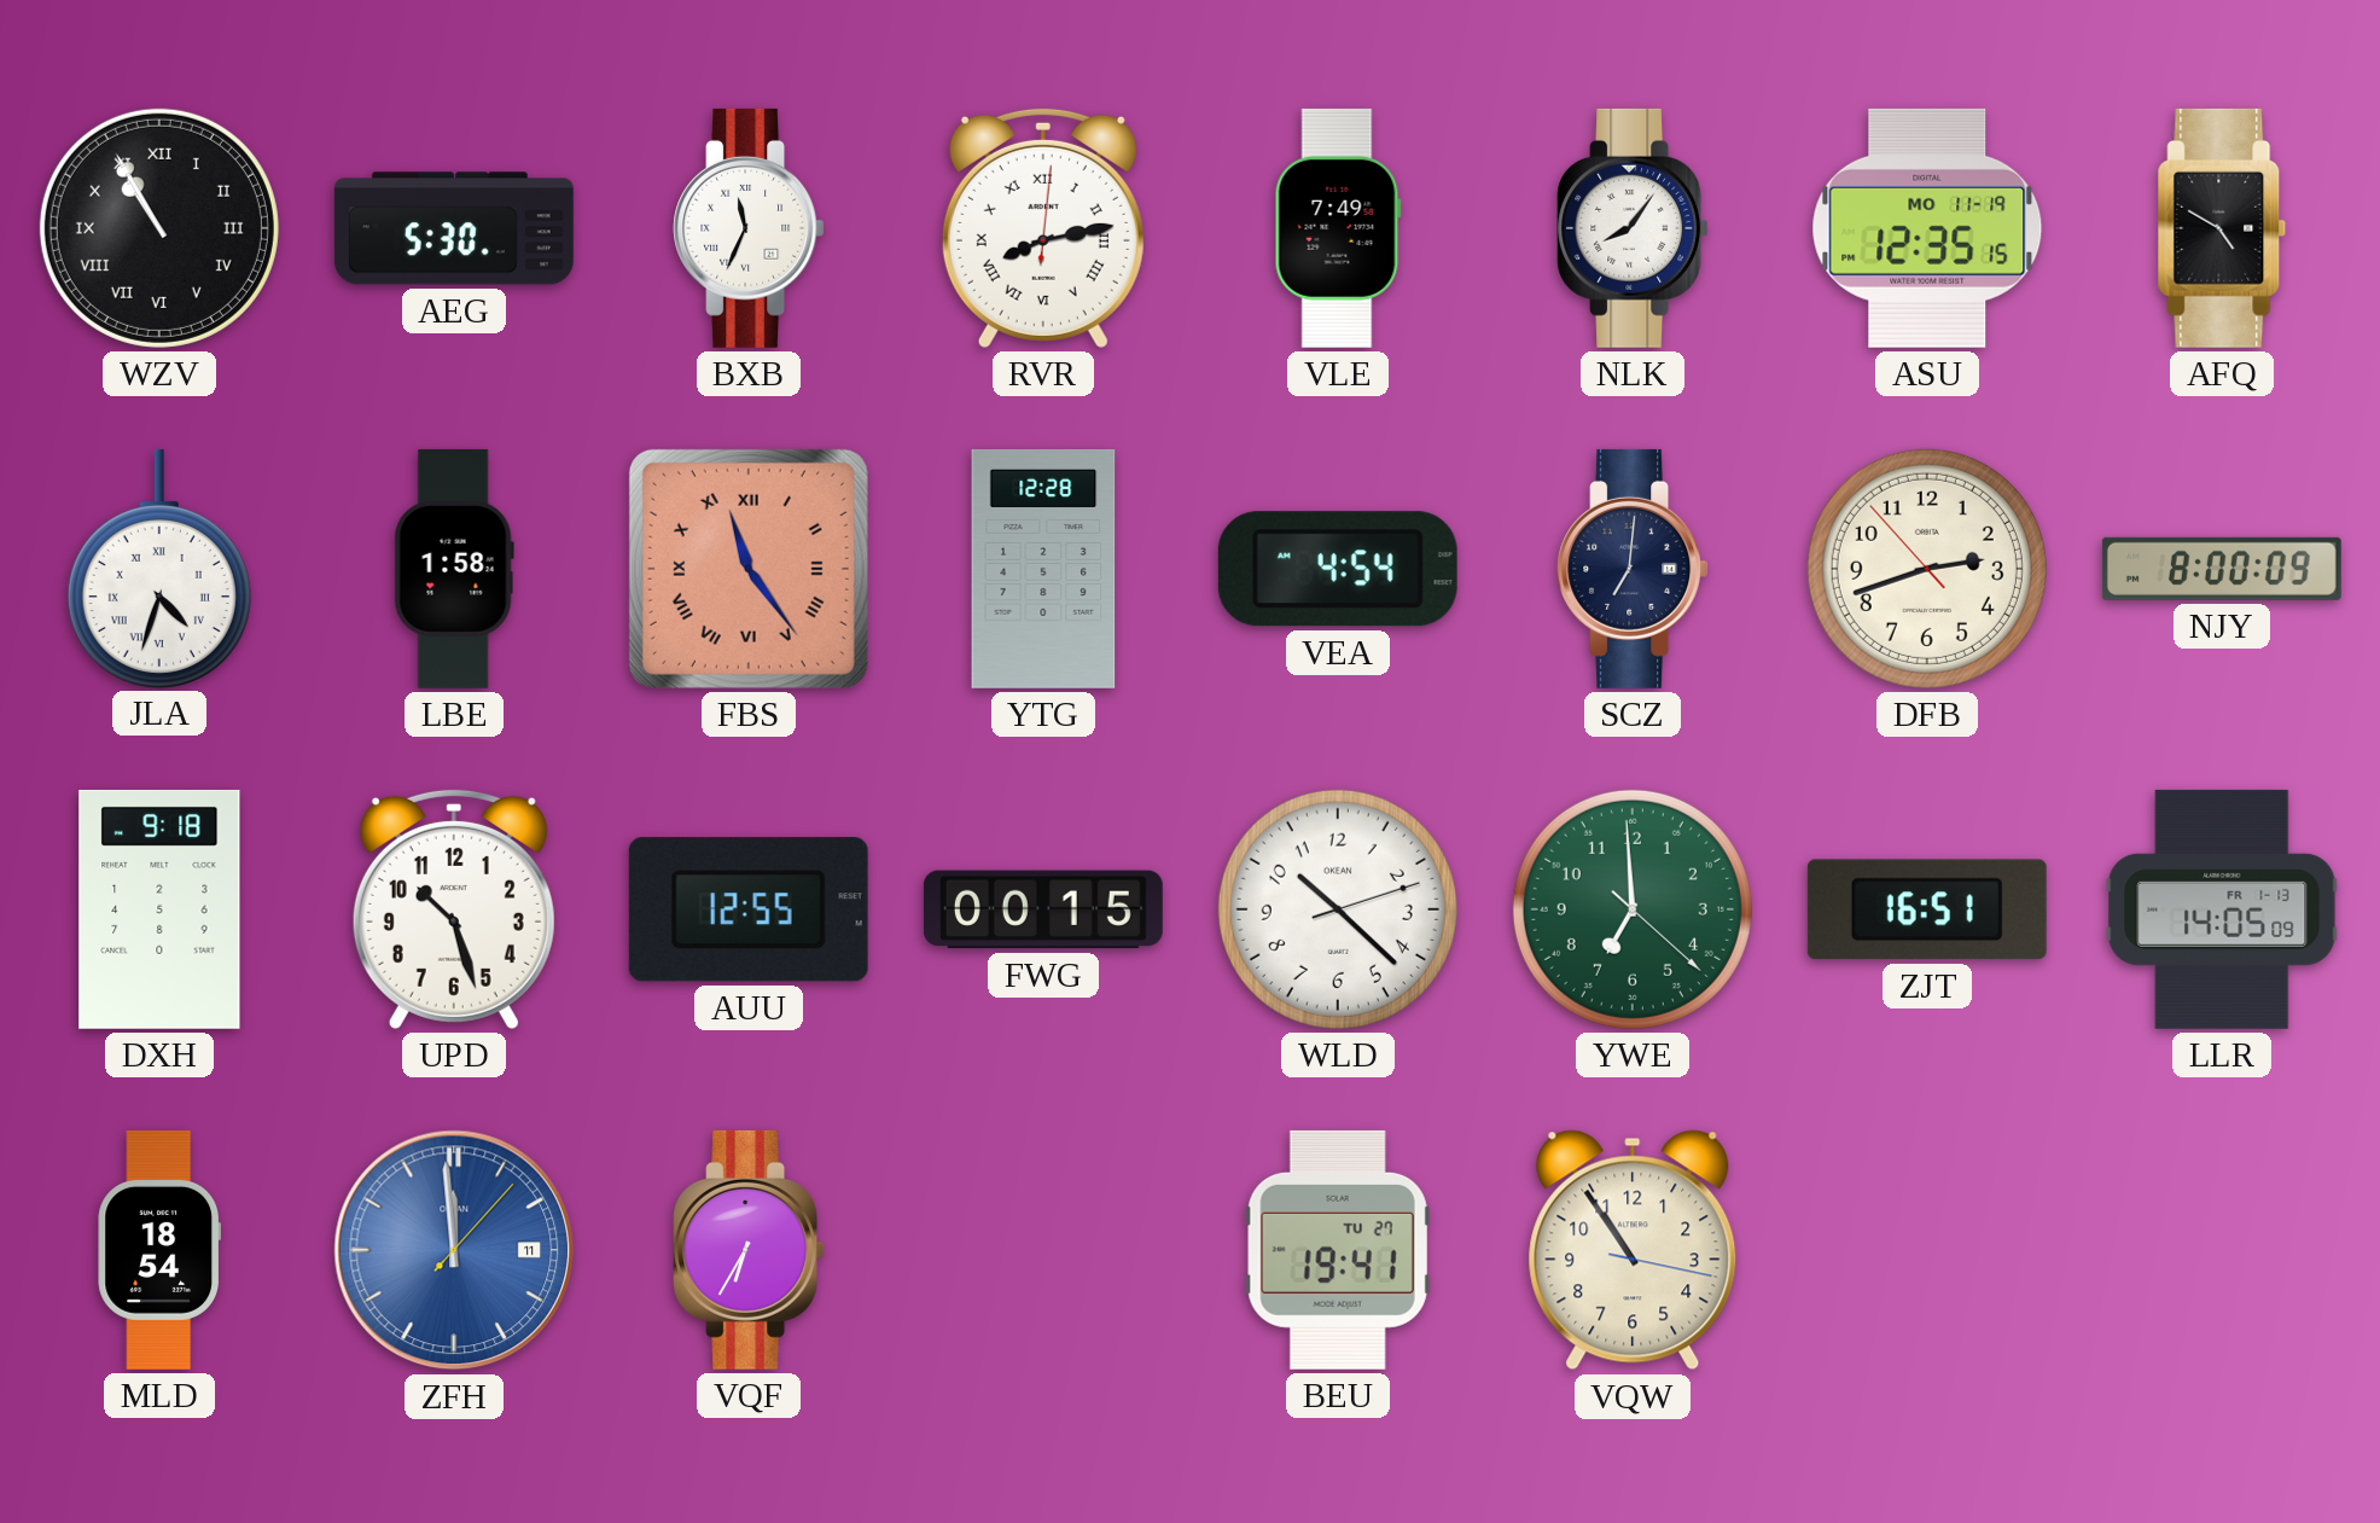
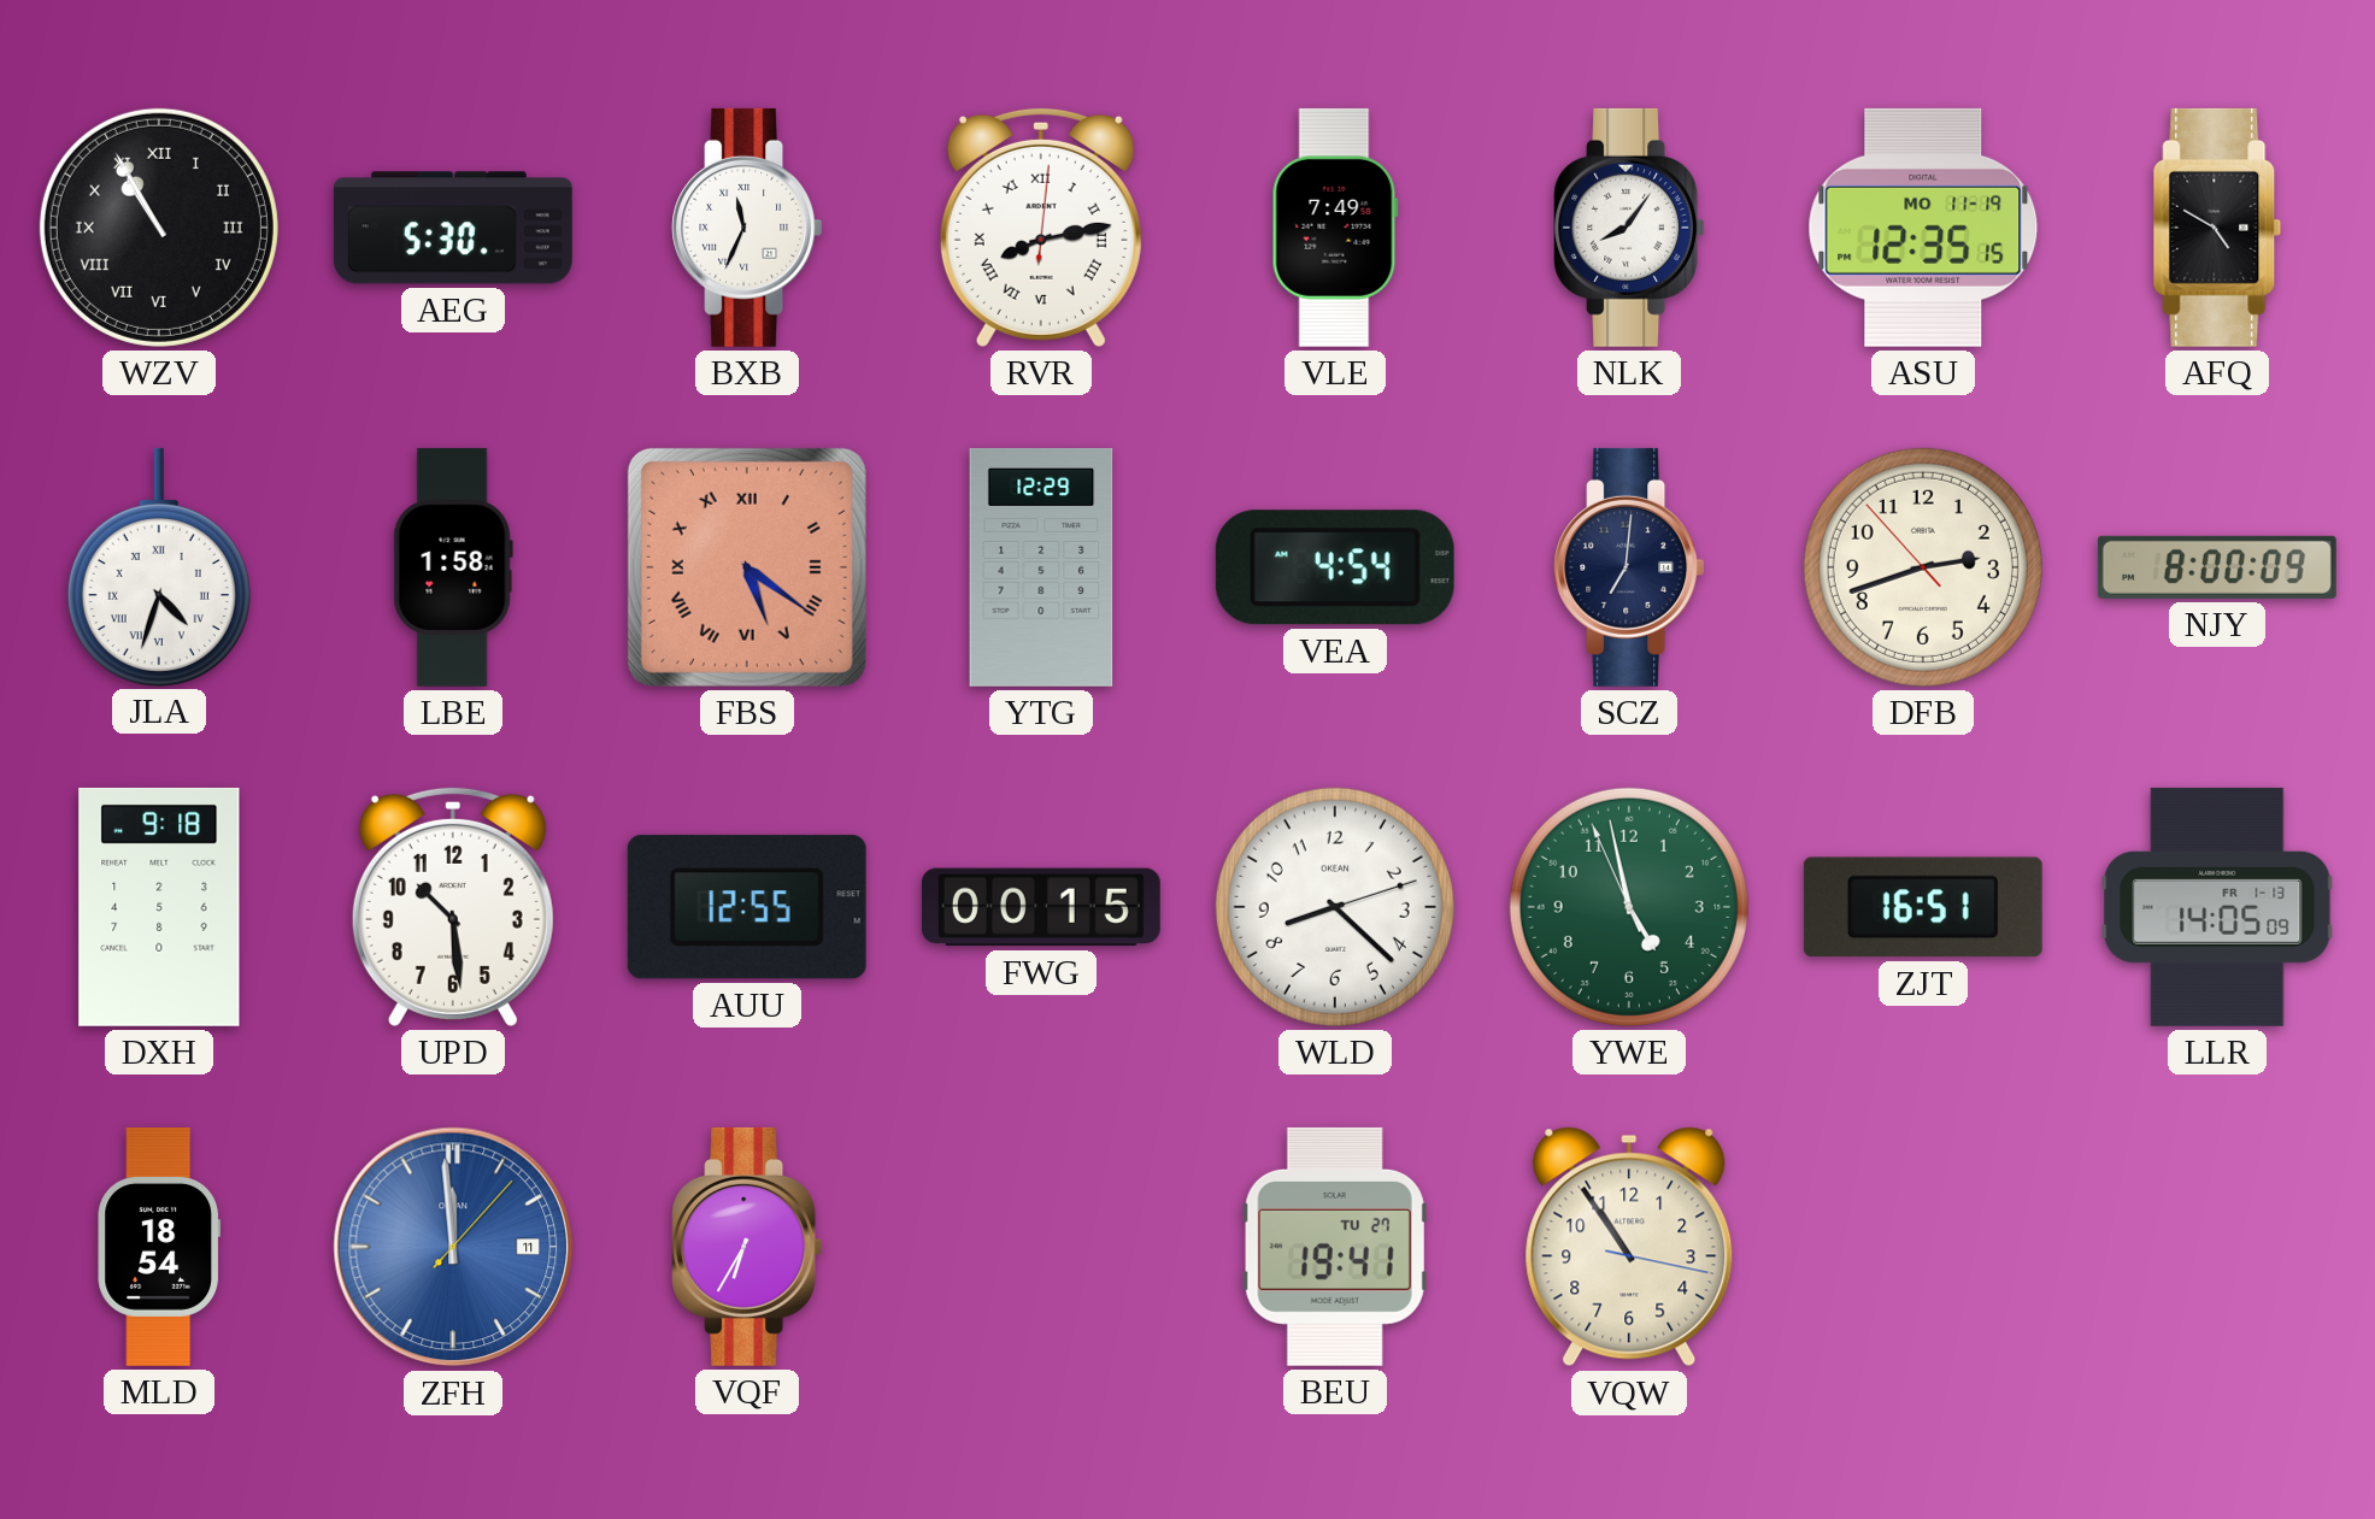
FBS: 11:24 -> 5:21
YTG: 12:28 -> 12:29
UPD: 10:27 -> 10:29
WLD: 10:22 -> 8:22
YWE: 6:59 -> 4:57
